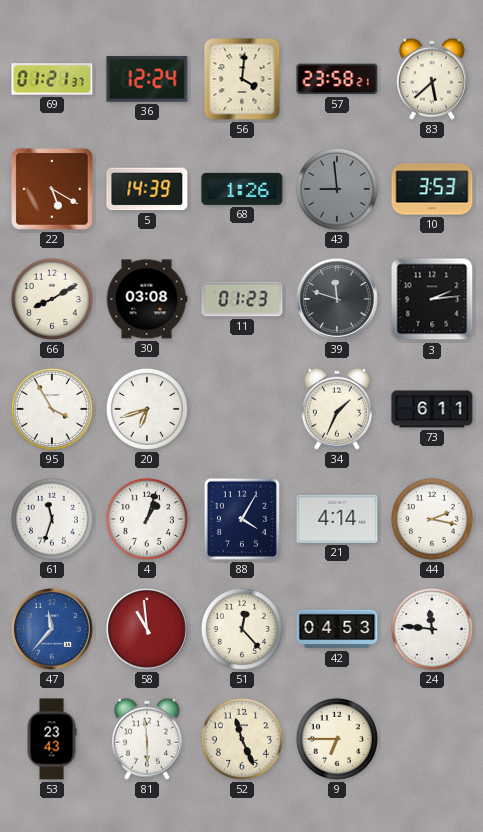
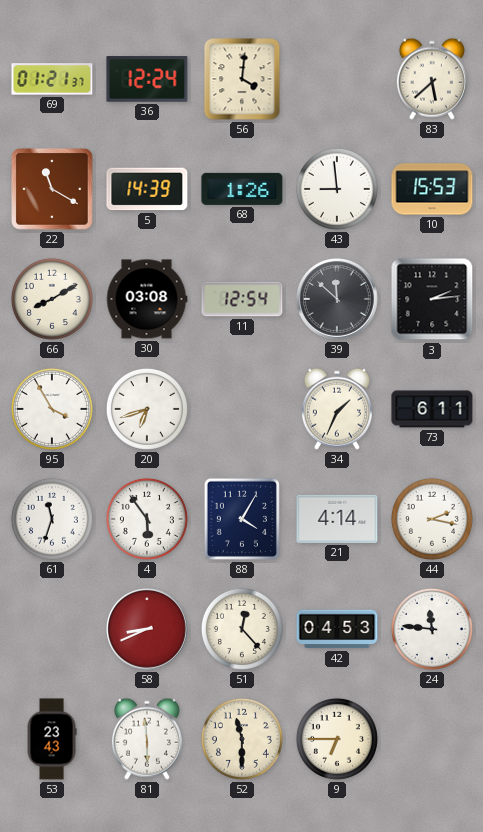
57: 23:58 -> none
22: 5:20 -> 11:20
43 dial: grey -> white
10: 3:53 -> 15:53
11: 01:23 -> 12:54
39: 11:48 -> 11:52
4: 1:03 -> 5:54
47: 11:37 -> none
58: 10:59 -> 8:41
52: 11:26 -> 11:30
